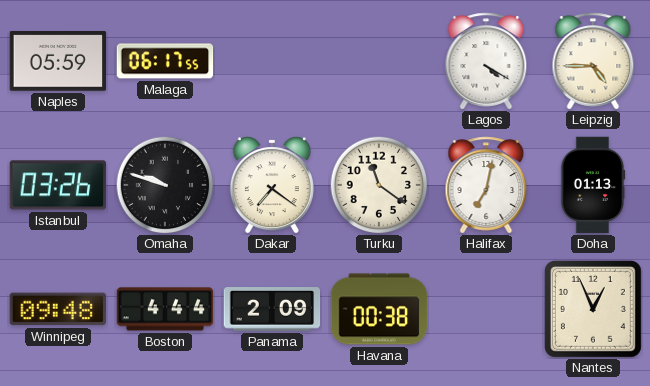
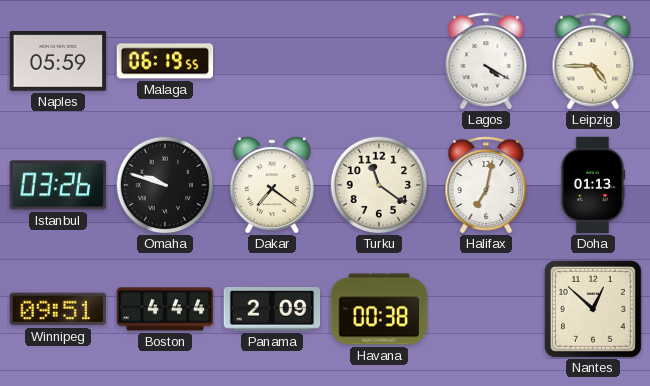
Malaga: 06:17 -> 06:19
Winnipeg: 09:48 -> 09:51
Nantes: 12:56 -> 12:52
